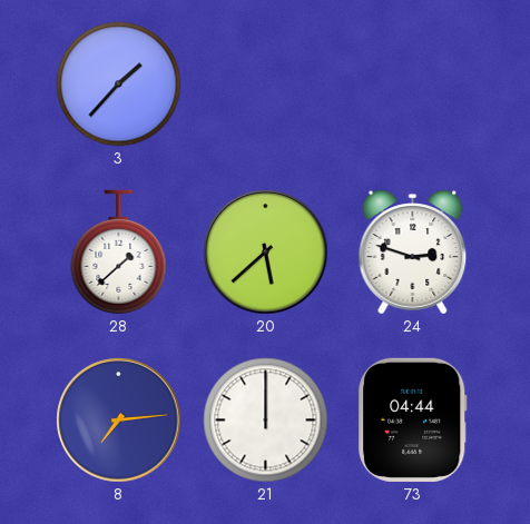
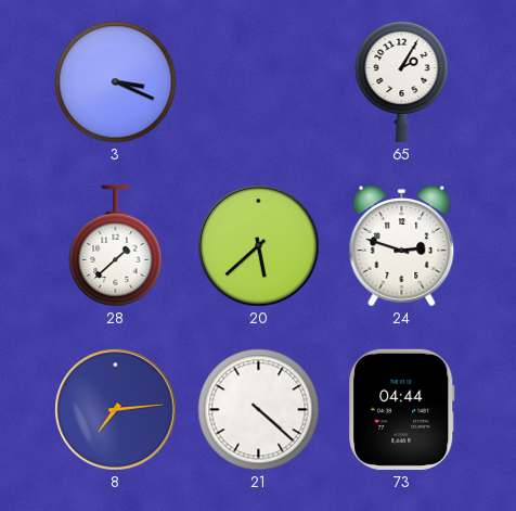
3: 1:37 -> 3:19
65: none -> 2:05
21: 12:00 -> 4:22
